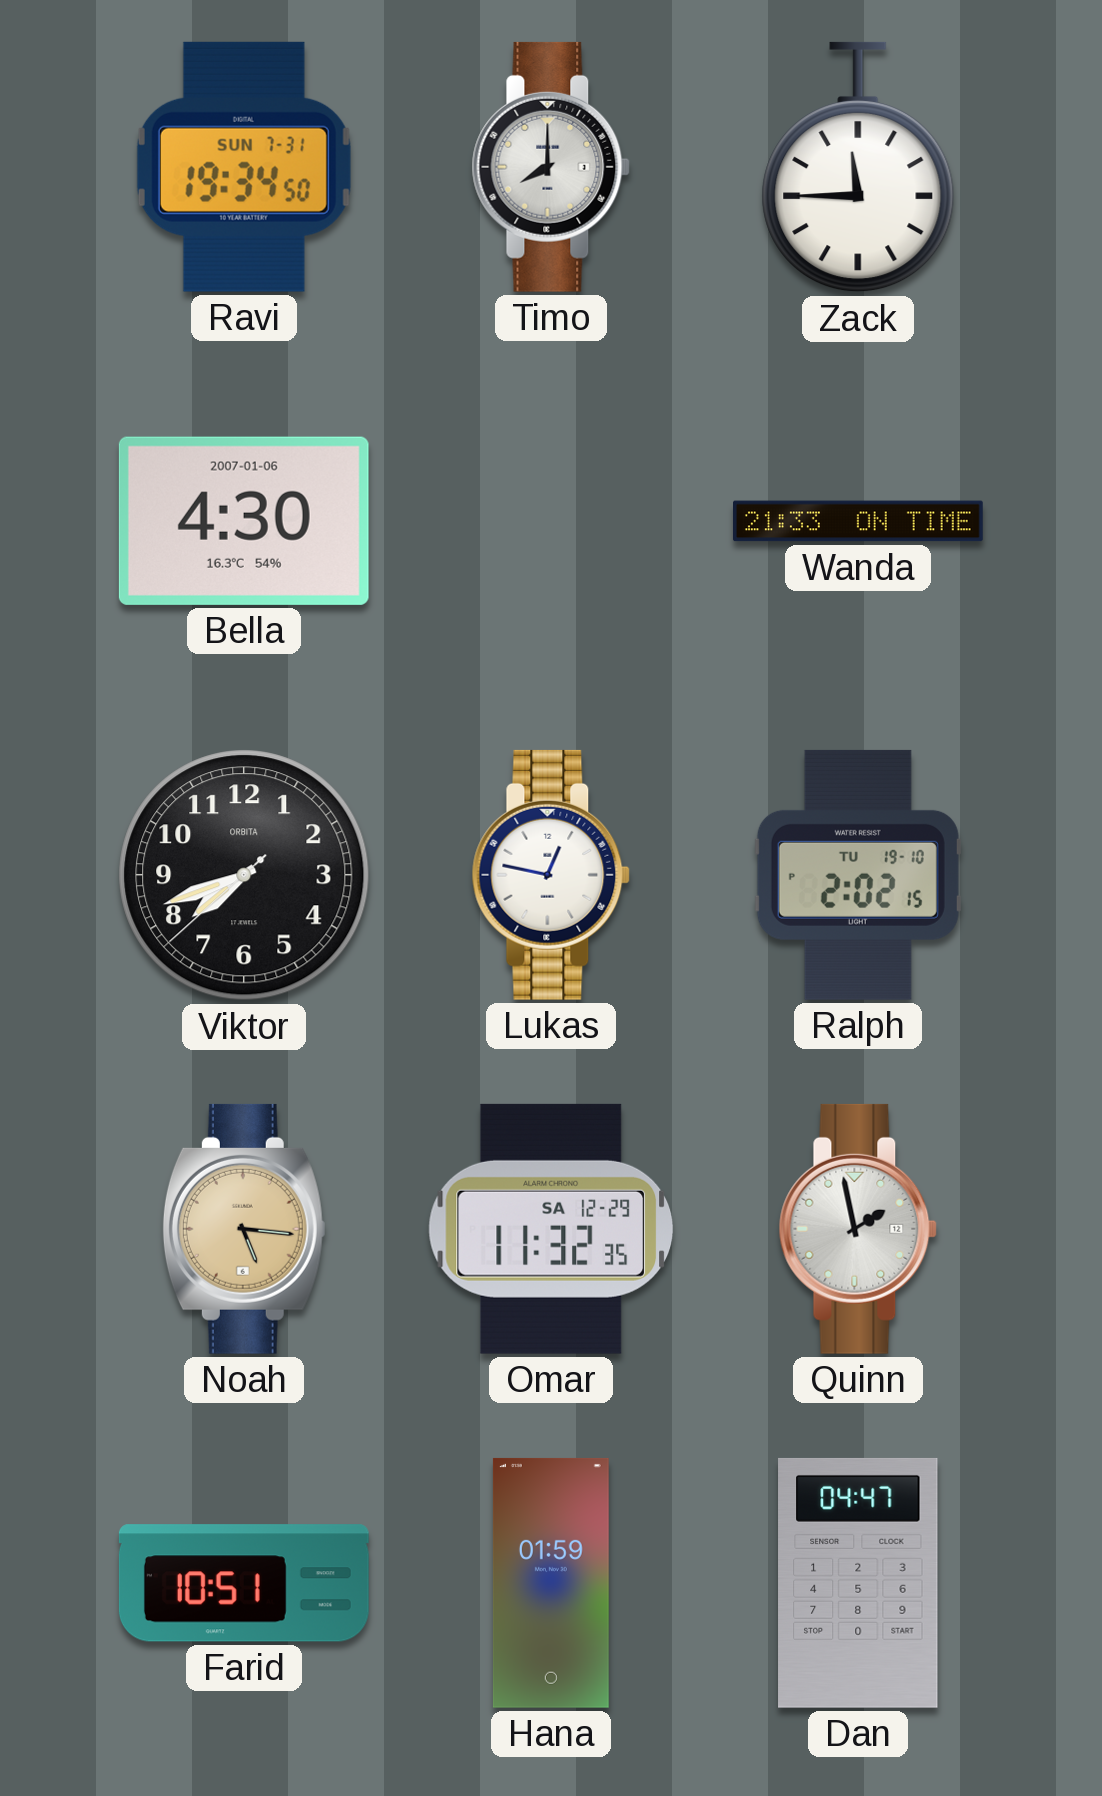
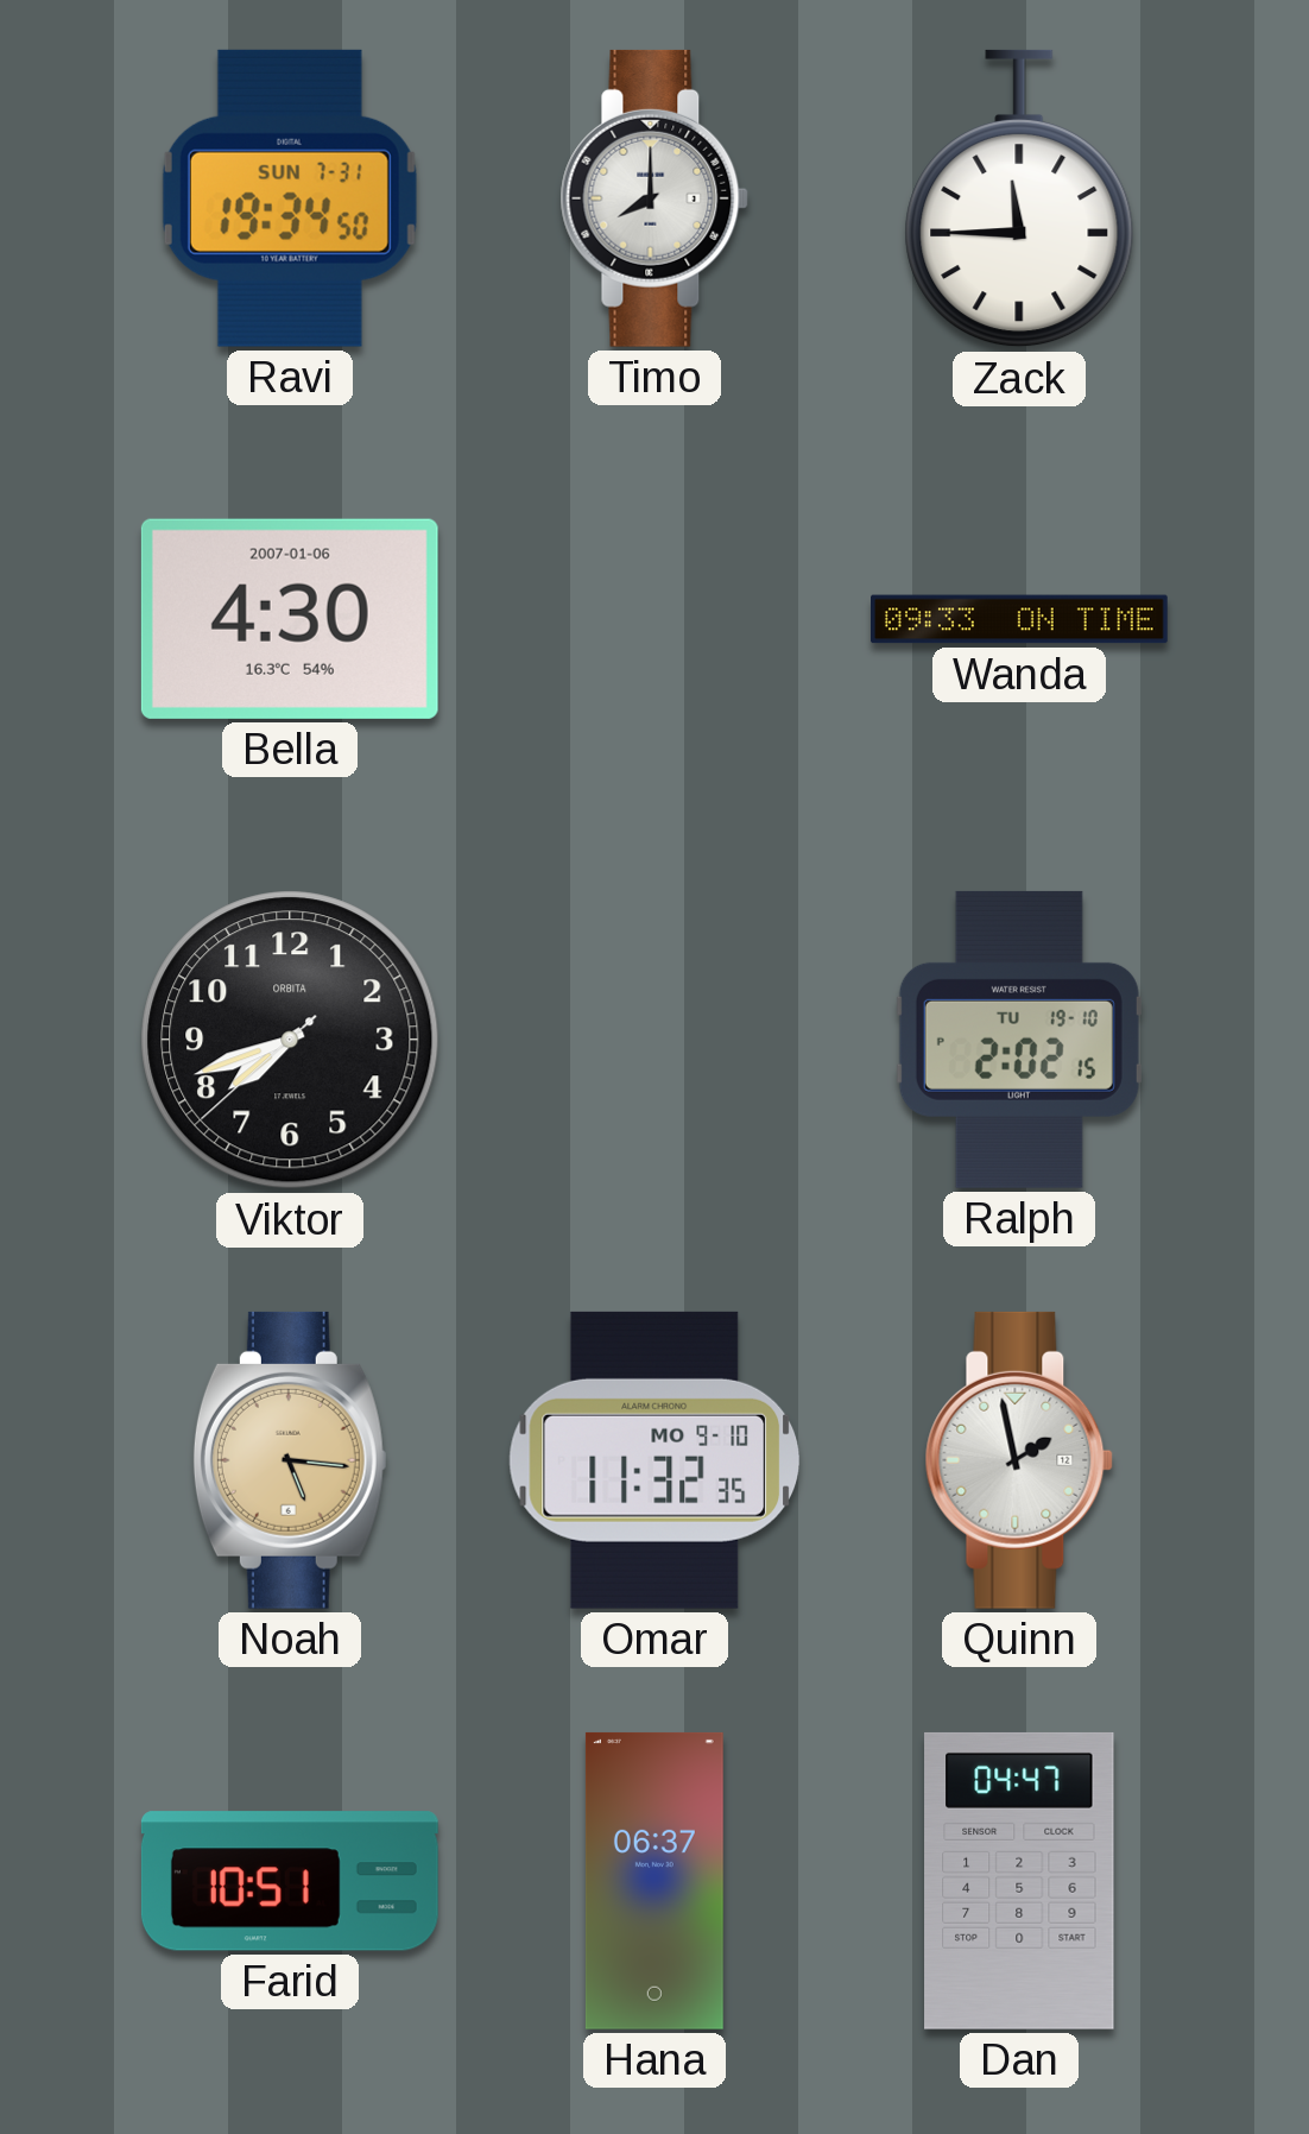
Wanda: 21:33 -> 09:33
Lukas: 12:47 -> none
Omar date: SA 12-29 -> MO 9-10
Hana: 01:59 -> 06:37
